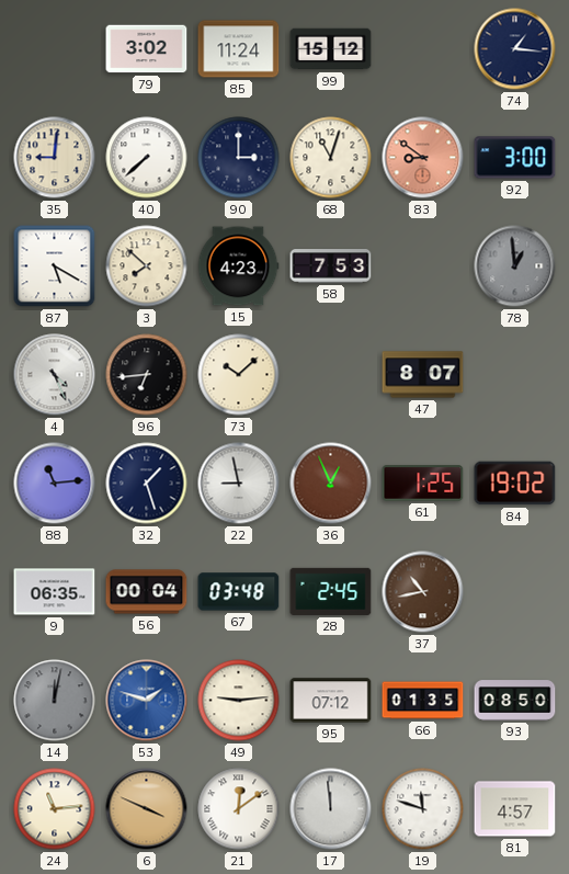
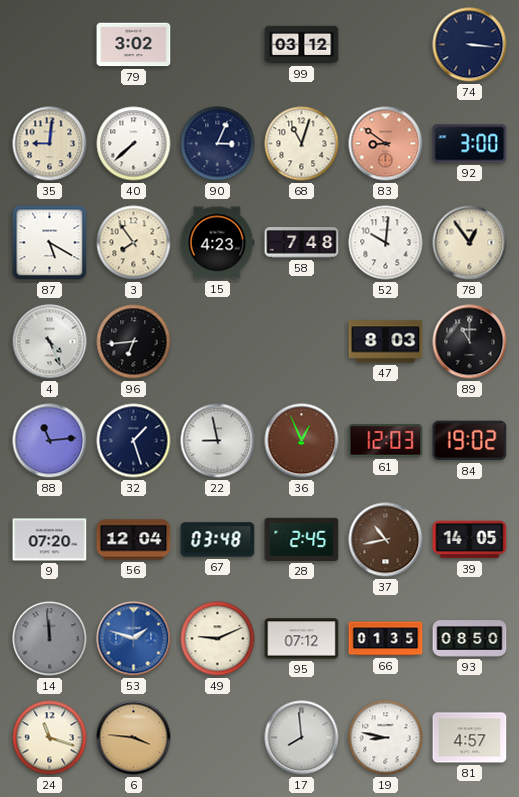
85: 11:24 -> none
99: 15:12 -> 03:12
74: 1:16 -> 3:16
90: 3:00 -> 3:04
3: 7:52 -> 7:54
58: 7:53 -> 7:48
52: none -> 10:01
78: 12:59 -> 12:54
78 dial: grey -> cream
73: 10:08 -> none
47: 8:07 -> 8:03
89: none -> 11:00
61: 1:25 -> 12:03
9: 06:35 -> 07:20
56: 00:04 -> 12:04
39: none -> 14:05
14: 12:02 -> 11:59
49: 9:14 -> 9:11
24: 11:14 -> 11:18
6: 3:49 -> 3:46
21: 12:09 -> none
17: 11:59 -> 7:59
19: 11:48 -> 8:47
